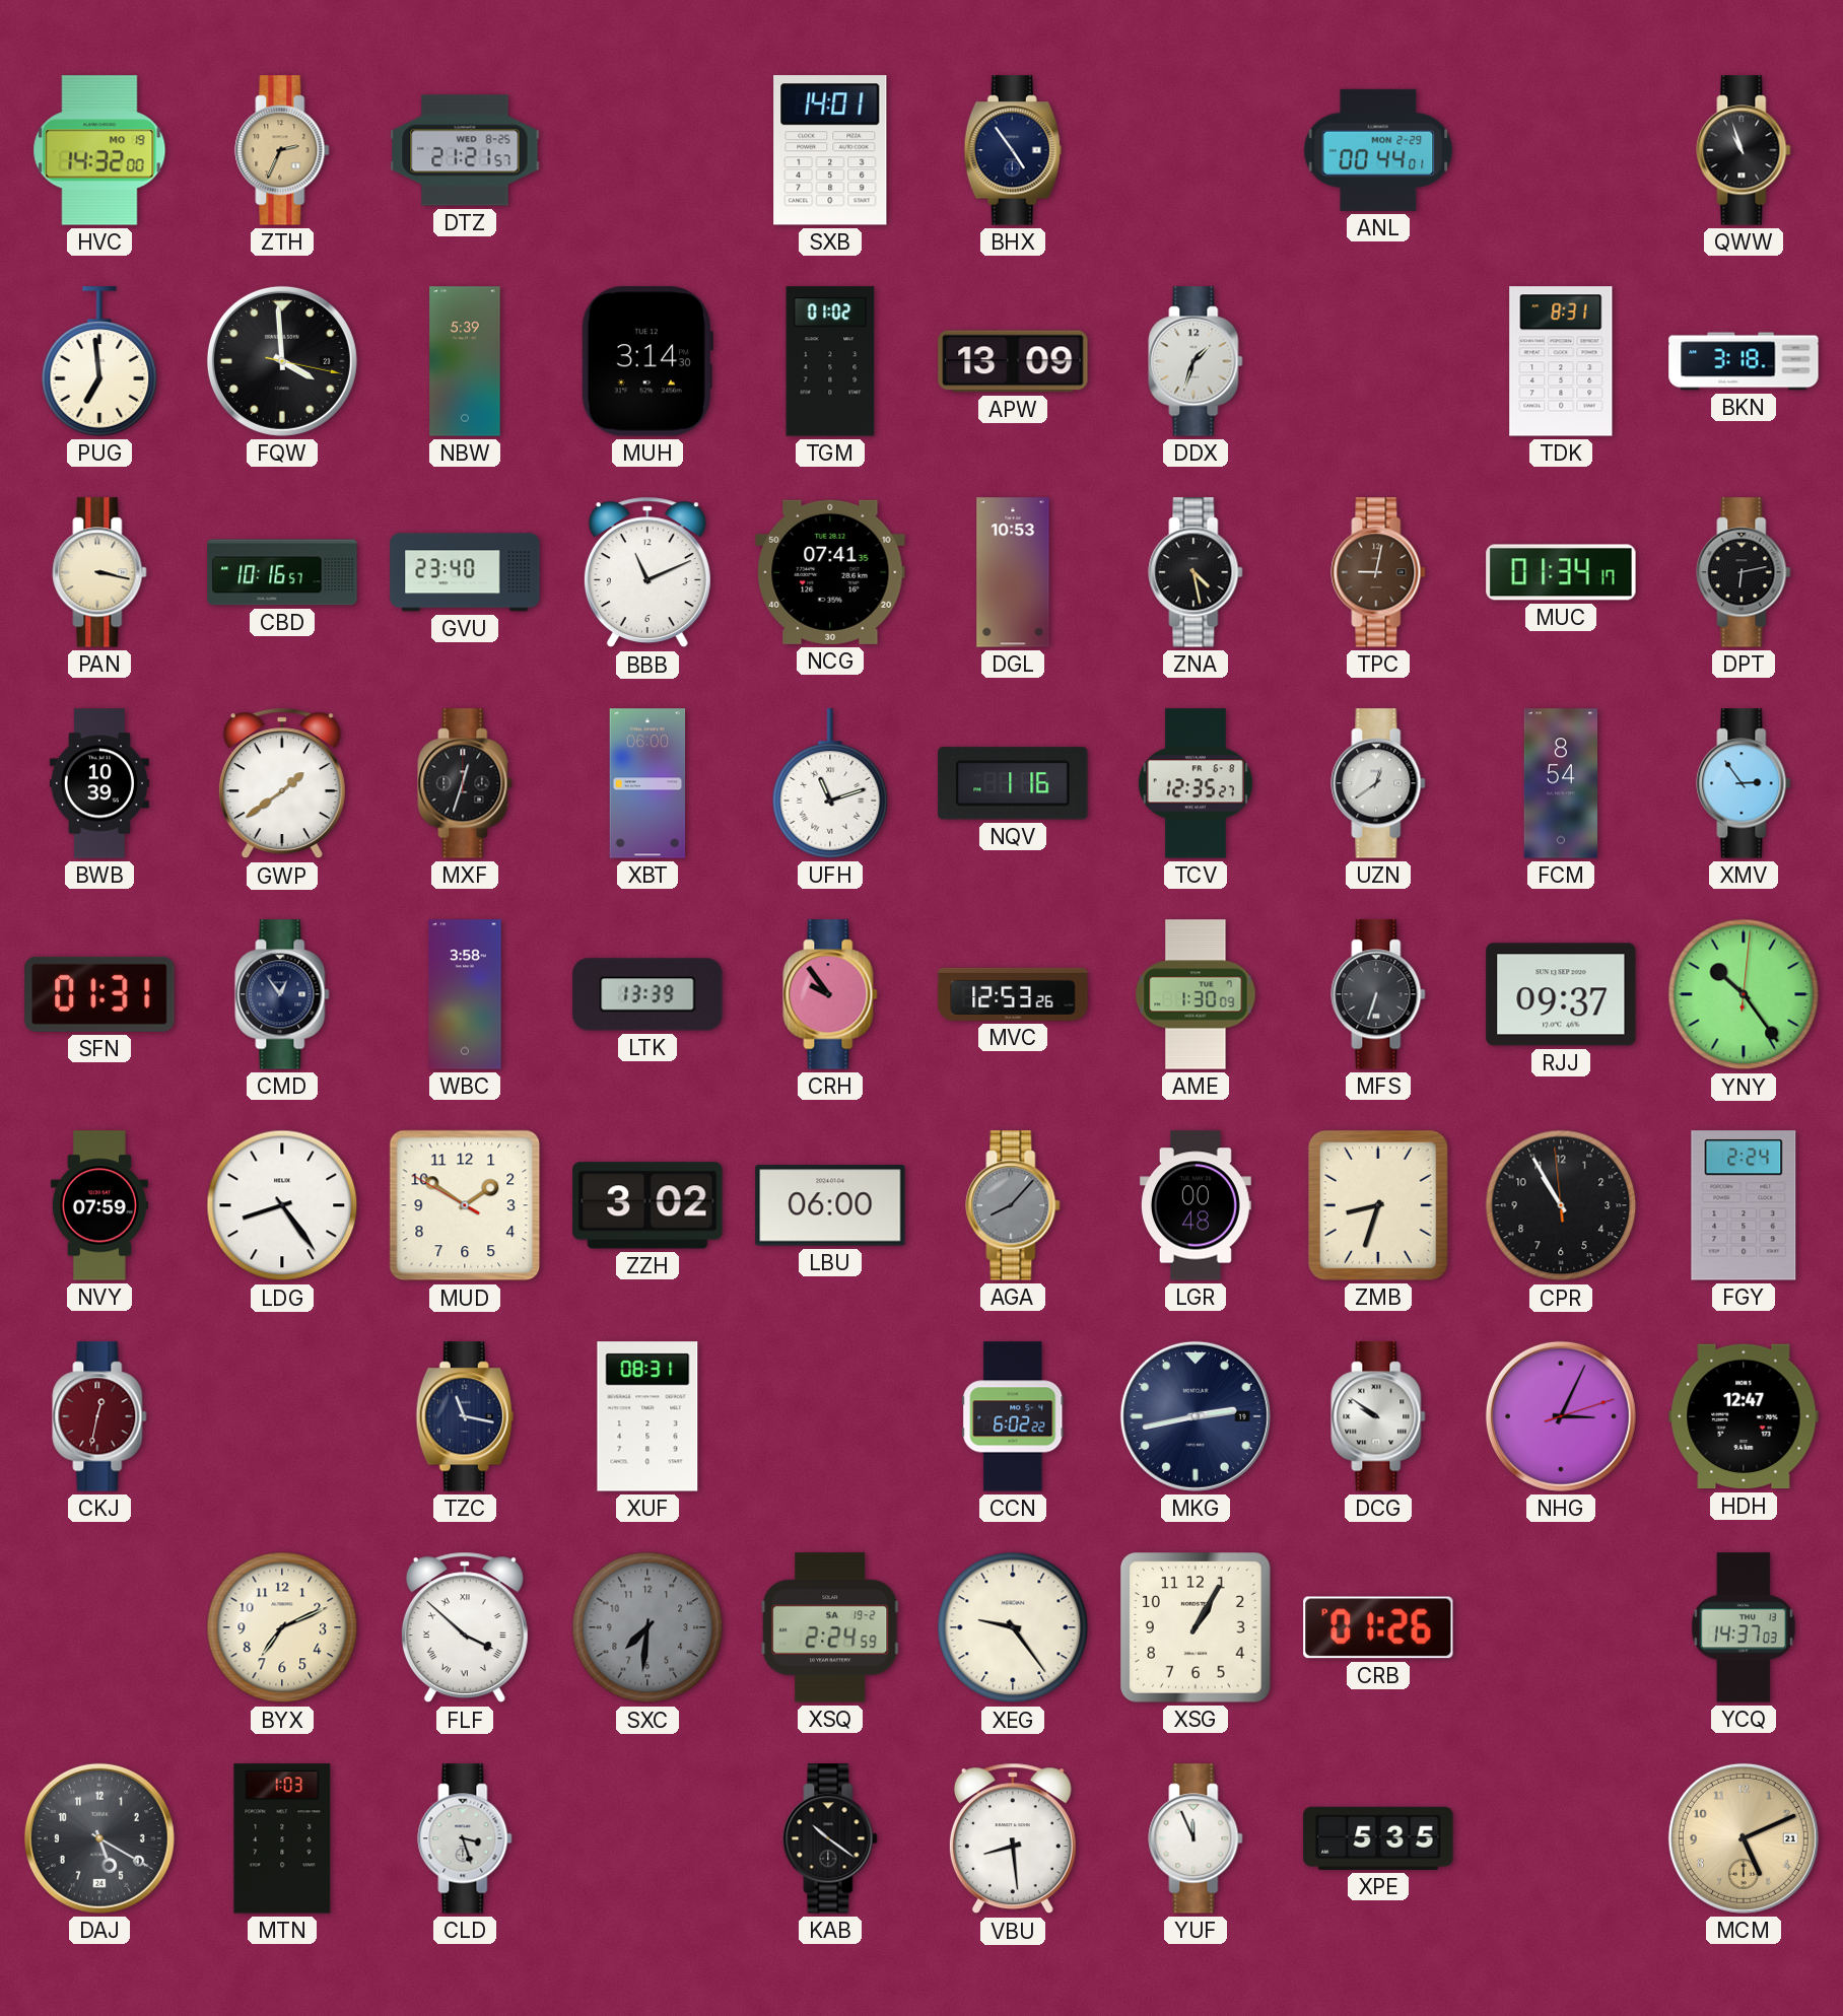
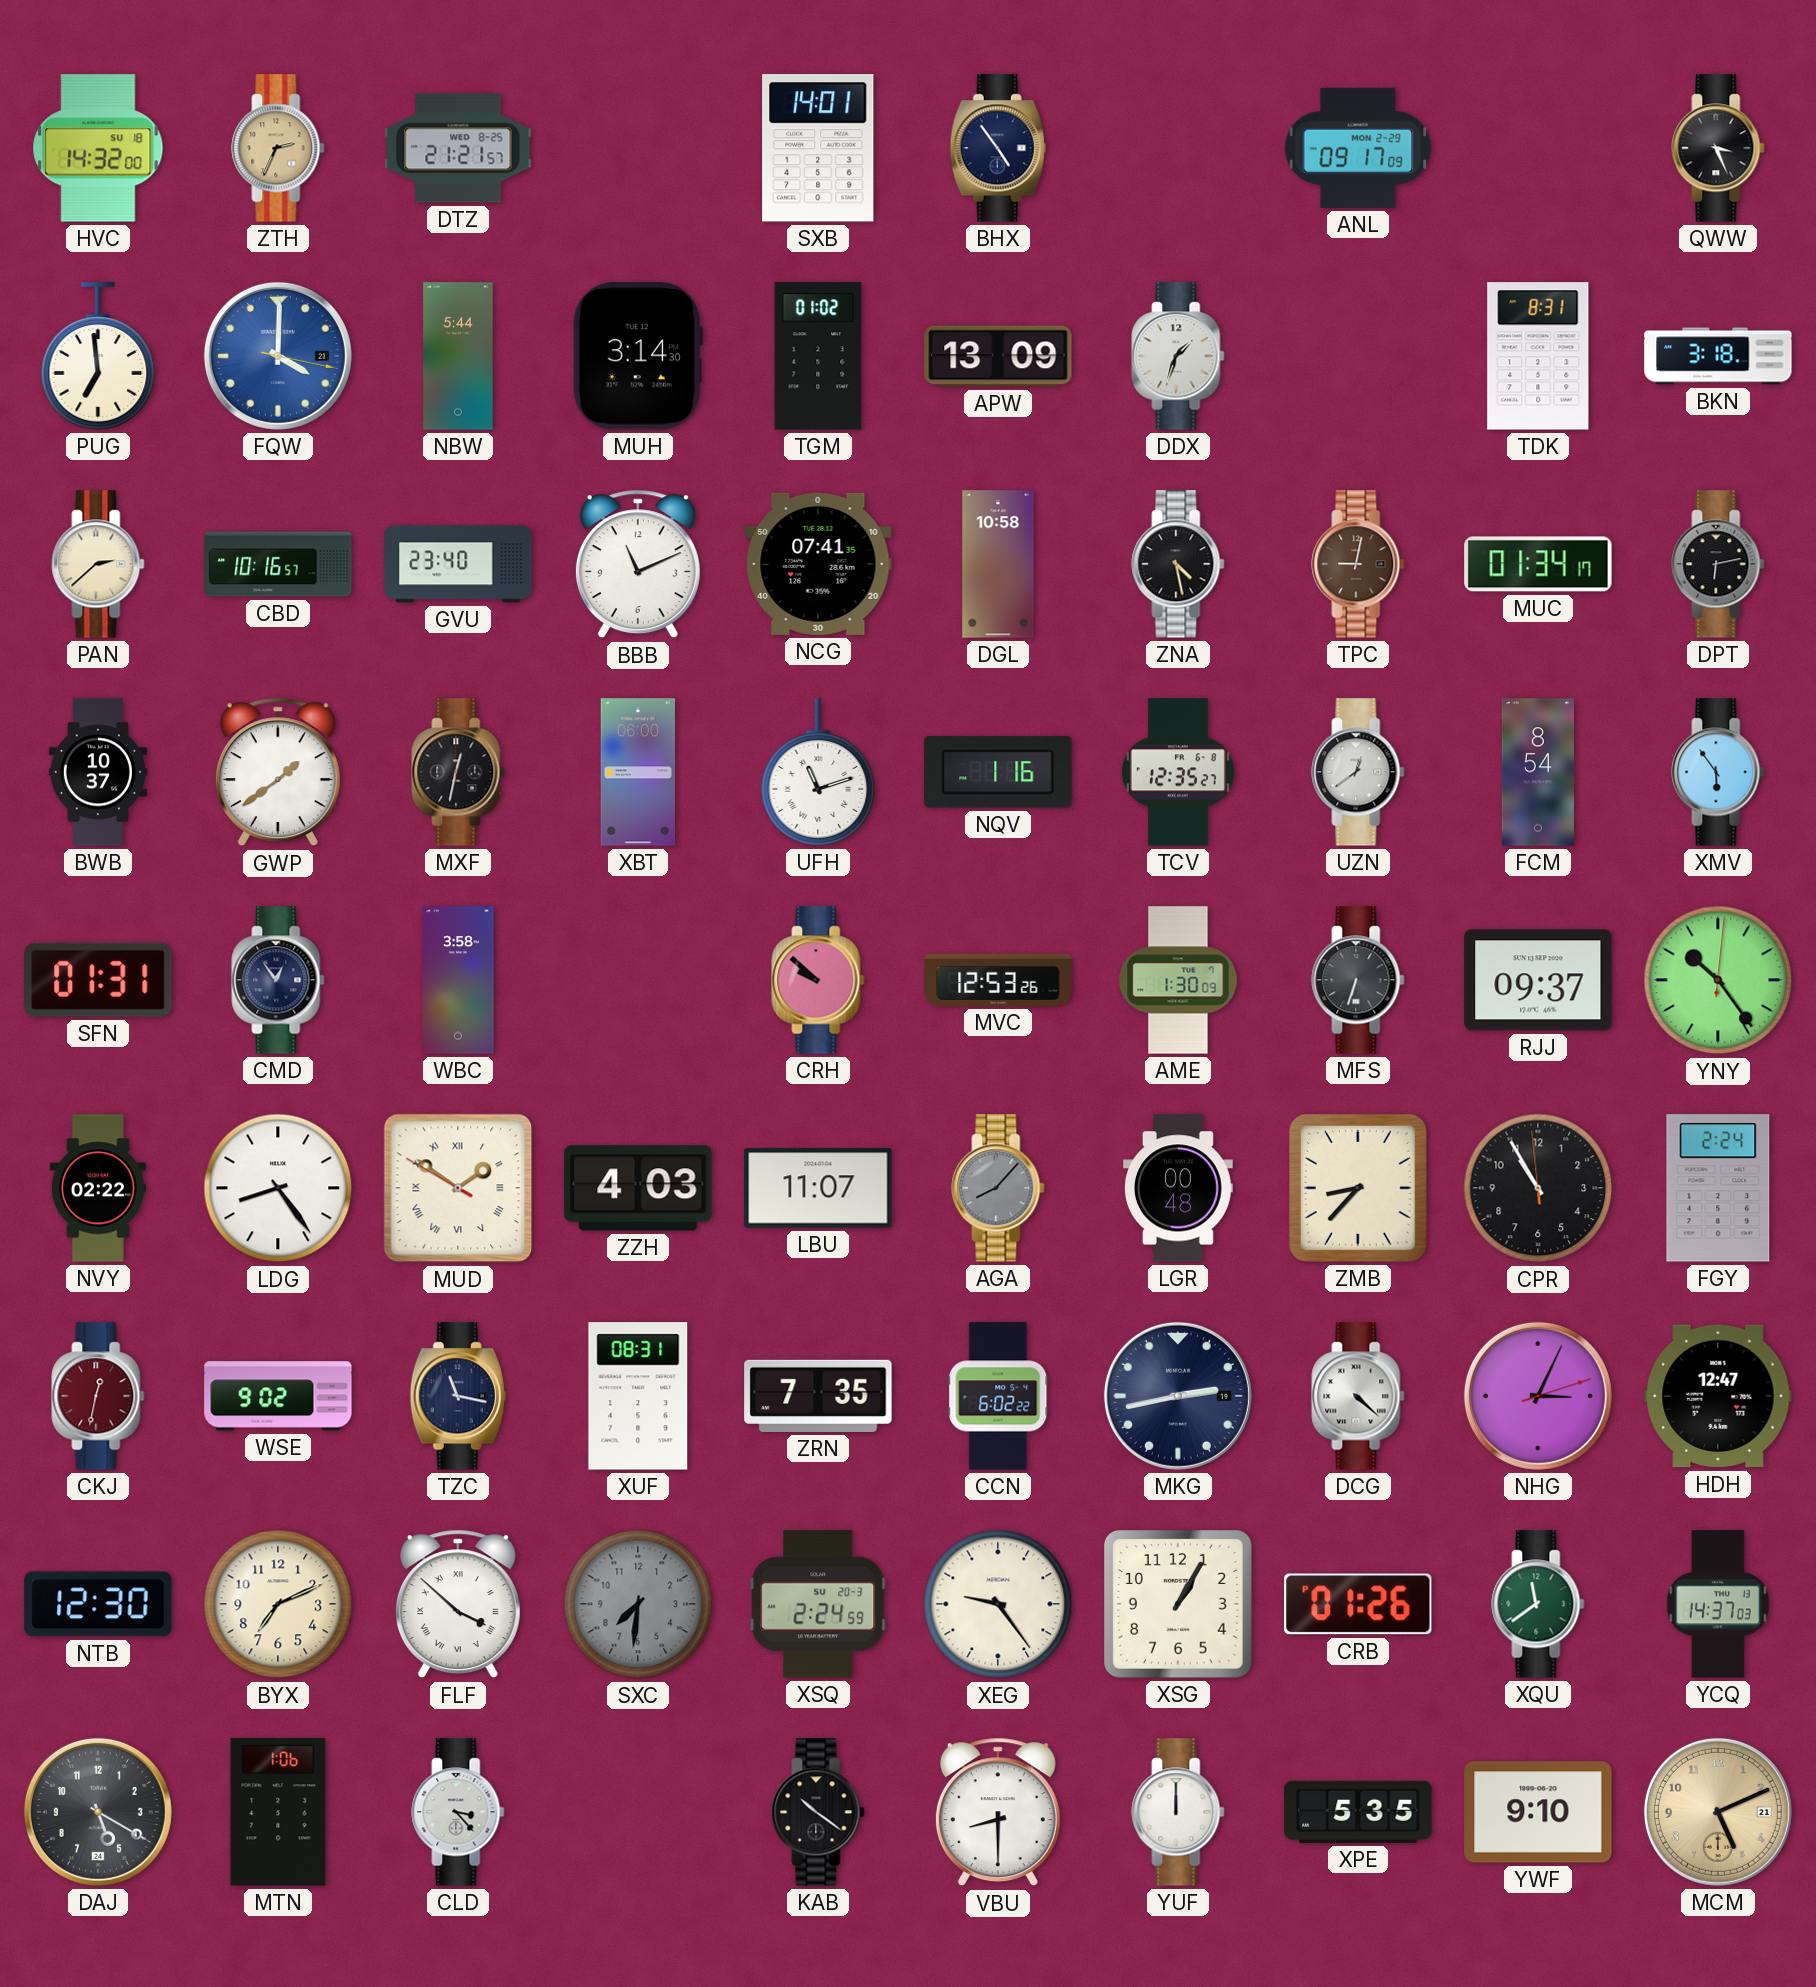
HVC date: MO 19 -> SU 18
ANL: 00:44 -> 09:17
QWW: 10:57 -> 3:26
FQW: 3:59 -> 4:00
FQW dial: black -> blue
NBW: 5:39 -> 5:44
PAN: 3:17 -> 2:38
DGL: 10:53 -> 10:58
BWB: 10:39 -> 10:37
MXF: 12:33 -> 12:32
XMV: 2:54 -> 5:54
LTK: 13:39 -> none
CRH: 9:54 -> 9:52
NVY: 07:59 -> 02:22
MUD numerals: Arabic -> Roman
ZZH: 3:02 -> 4:03
LBU: 06:00 -> 11:07
ZMB: 8:33 -> 8:37
WSE: none -> 9:02
ZRN: none -> 7:35
DCG: 9:51 -> 4:22
NTB: none -> 12:30
XSQ date: SA 19-2 -> SU 20-3
XQU: none -> 11:39
MTN: 1:03 -> 1:06
CLD: 3:27 -> 3:23
VBU: 8:29 -> 8:30
YUF: 11:56 -> 12:00
YWF: none -> 9:10
